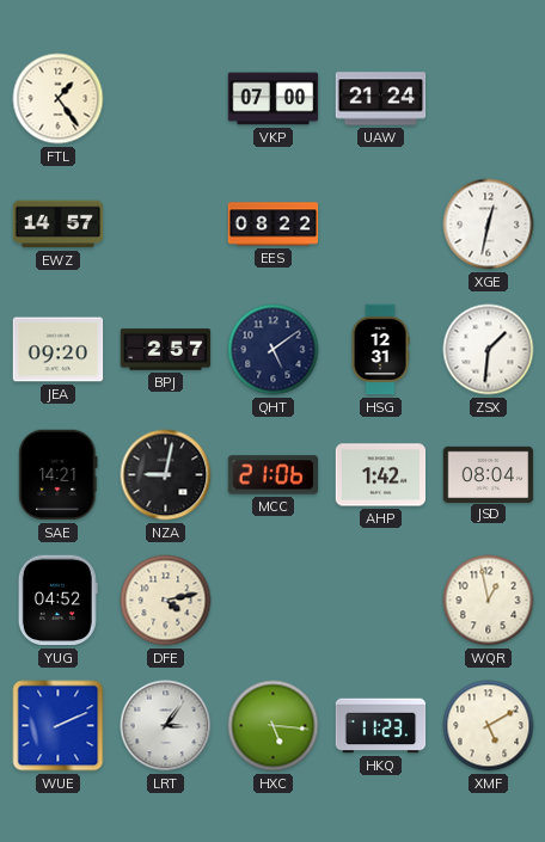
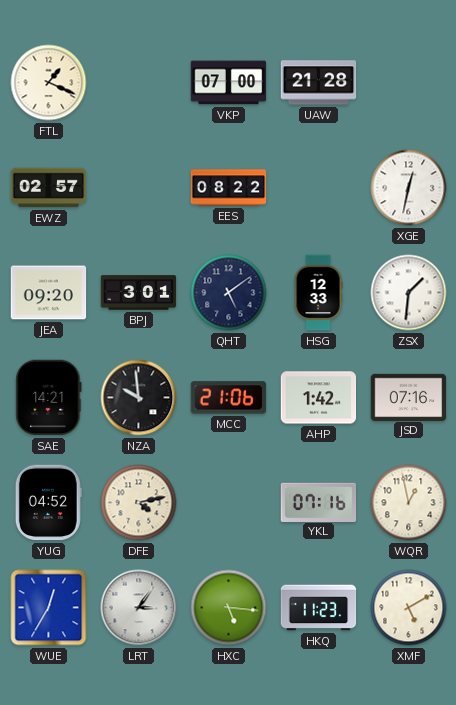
FTL: 1:24 -> 1:19
UAW: 21:24 -> 21:28
EWZ: 14:57 -> 02:57
BPJ: 2:57 -> 3:01
HSG: 12:31 -> 12:33
NZA: 9:02 -> 9:59
JSD: 08:04 -> 07:16
YKL: none -> 07:16
WUE: 2:11 -> 12:35
